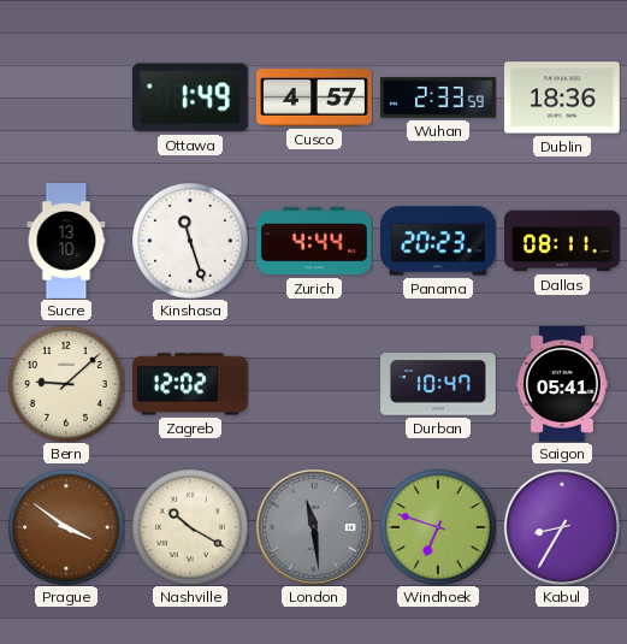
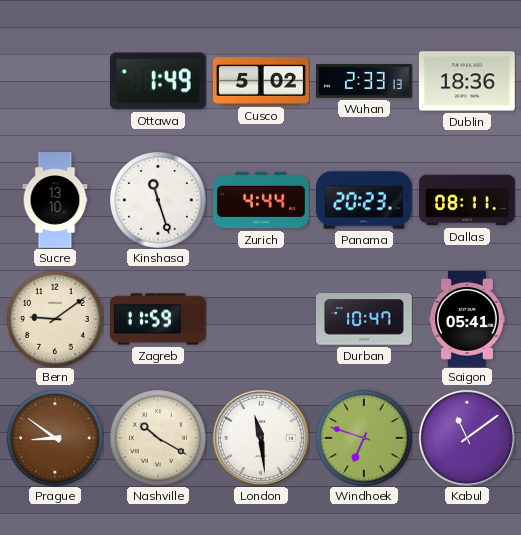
Cusco: 4:57 -> 5:02
Wuhan: 2:33:59 -> 2:33:13
Bern: 9:08 -> 9:09
Zagreb: 12:02 -> 11:59
Prague: 3:51 -> 8:51
London dial: grey -> white
Kabul: 8:35 -> 11:09
